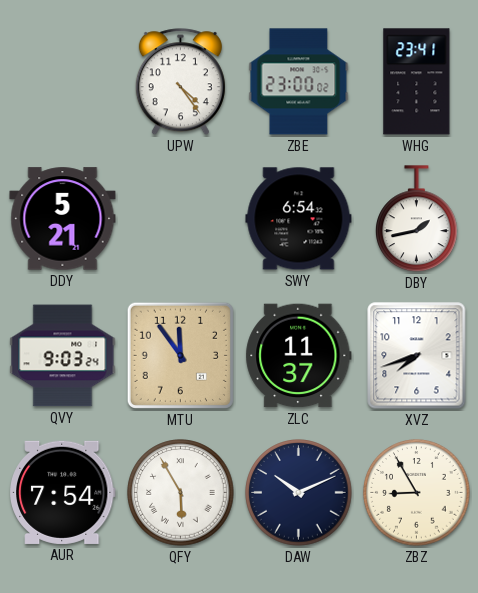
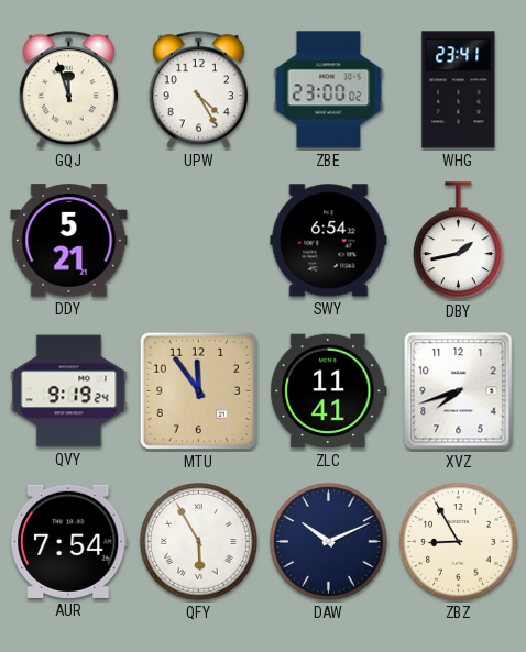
GQJ: none -> 11:57
UPW: 4:24 -> 4:25
QVY: 9:03 -> 9:19
ZLC: 11:37 -> 11:41
